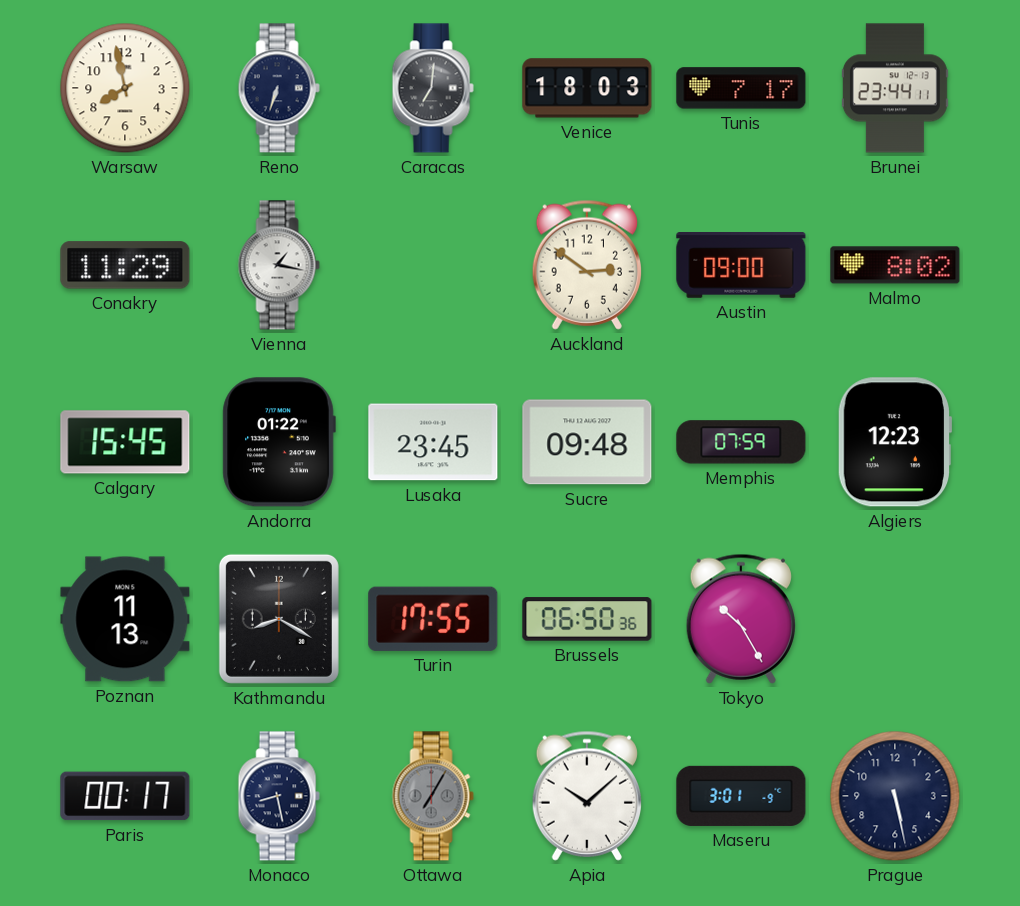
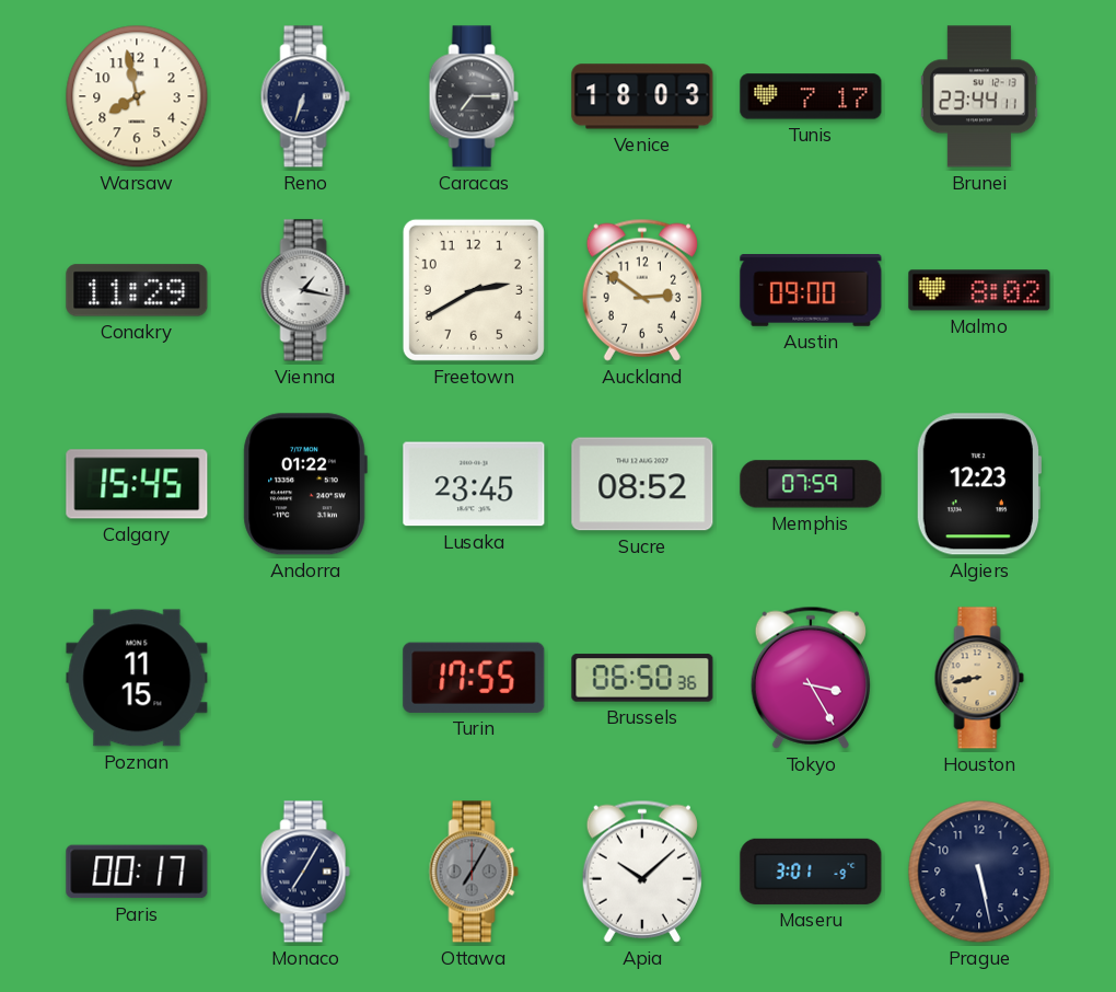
Caracas: 7:01 -> 7:15
Freetown: none -> 2:40
Sucre: 09:48 -> 08:52
Poznan: 11:13 -> 11:15
Kathmandu: 8:20 -> none
Tokyo: 10:25 -> 3:25
Houston: none -> 8:43
Monaco: 8:28 -> 7:05
